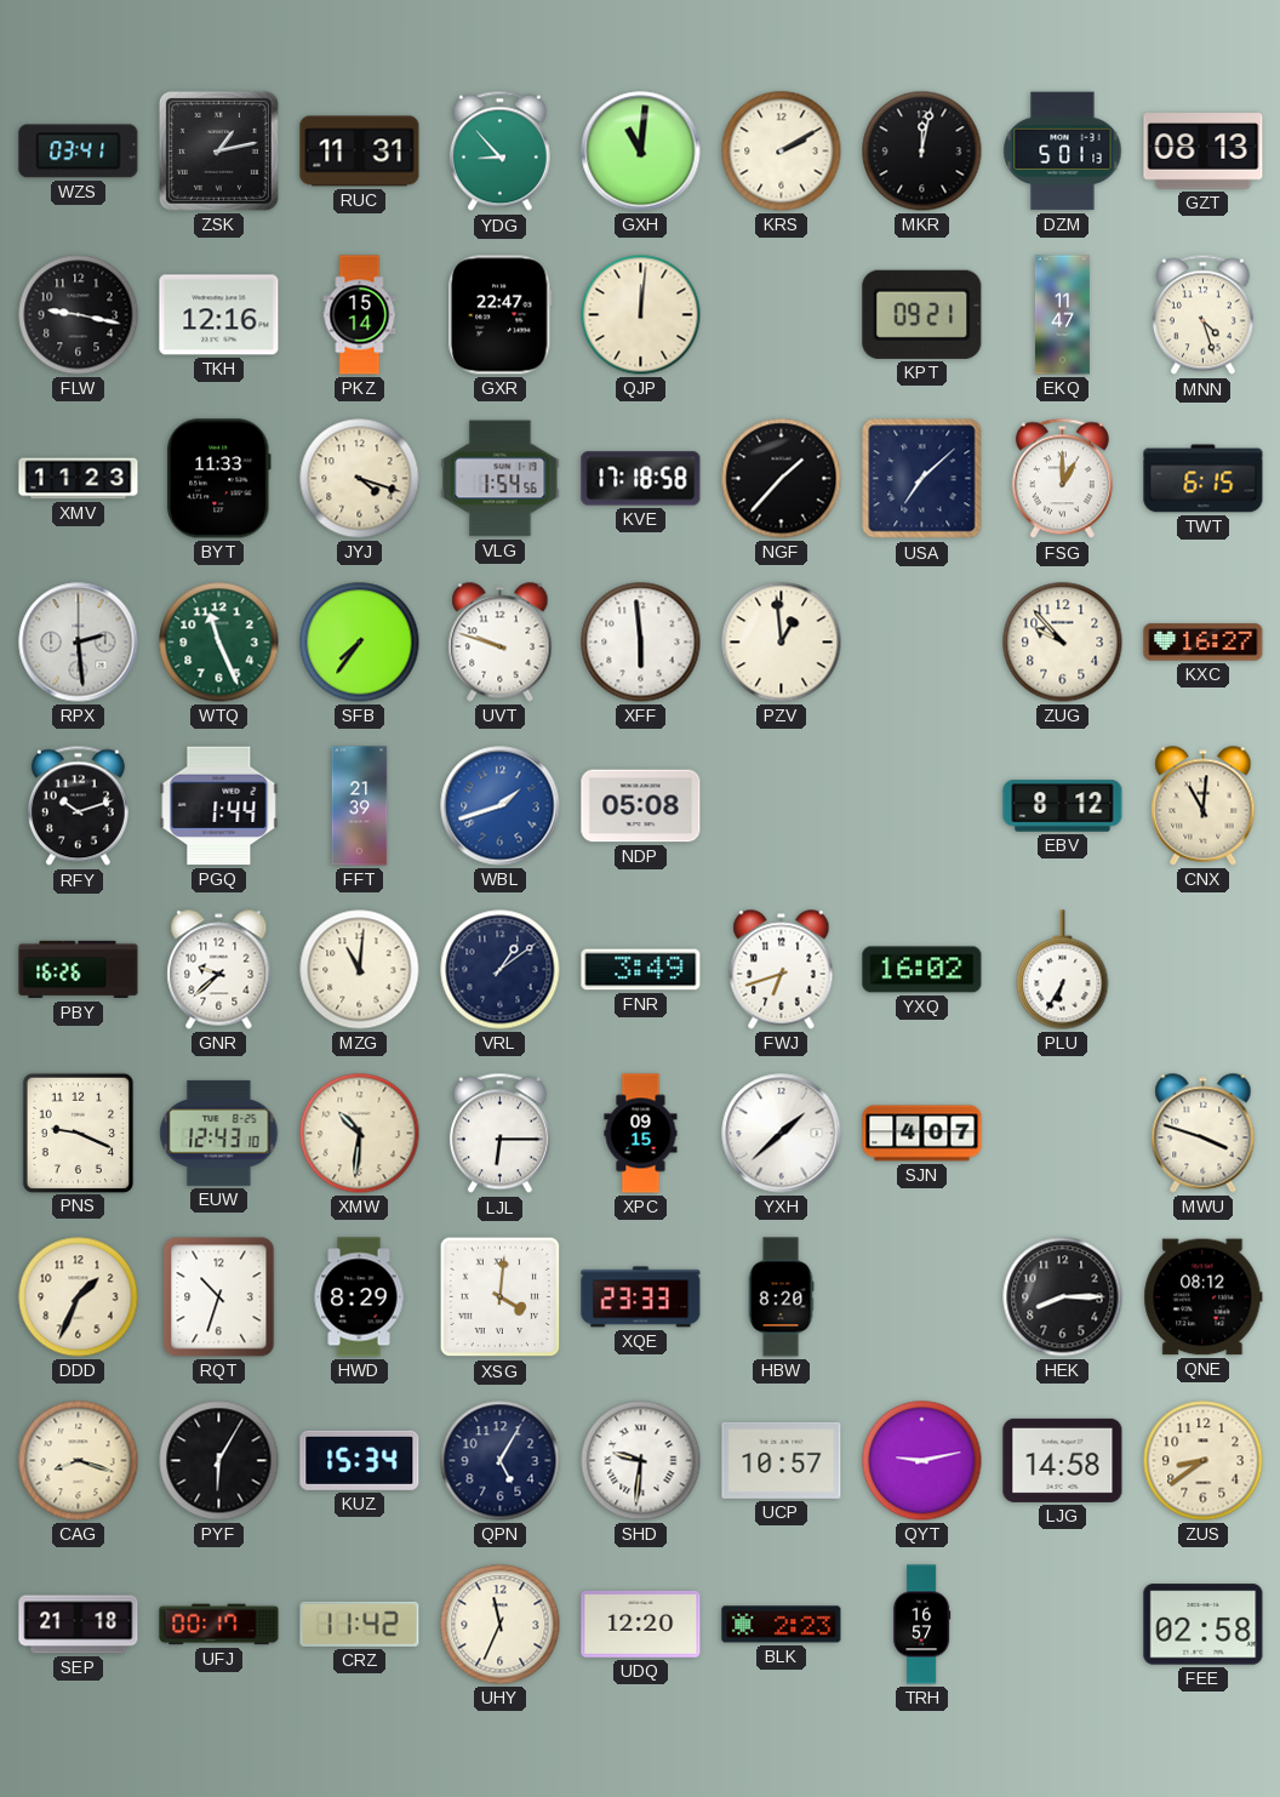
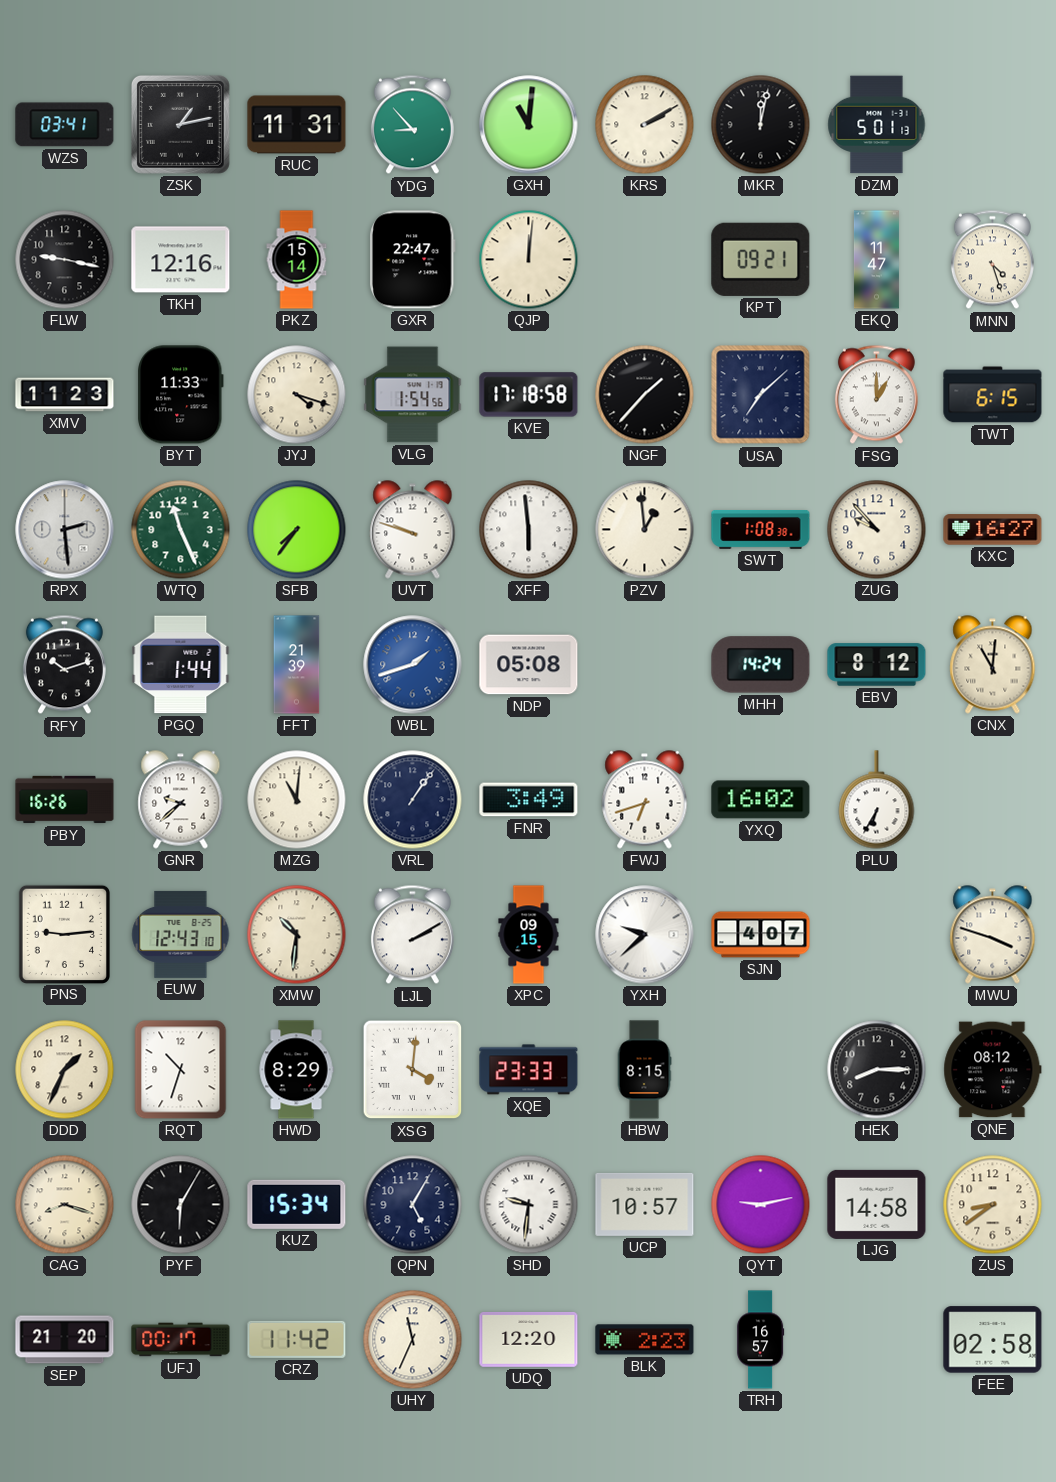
GZT: 08:13 -> none
SWT: none -> 1:08
MHH: none -> 14:24
VRL: 1:09 -> 1:06
PNS: 9:19 -> 9:14
LJL: 6:15 -> 2:10
YXH: 1:38 -> 9:38
HBW: 8:20 -> 8:15
SEP: 21:18 -> 21:20
